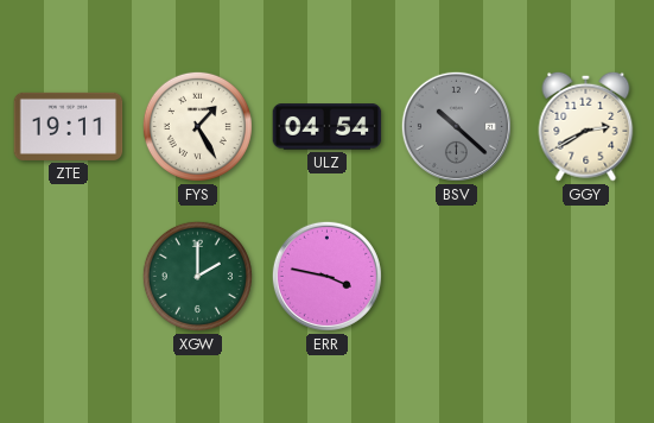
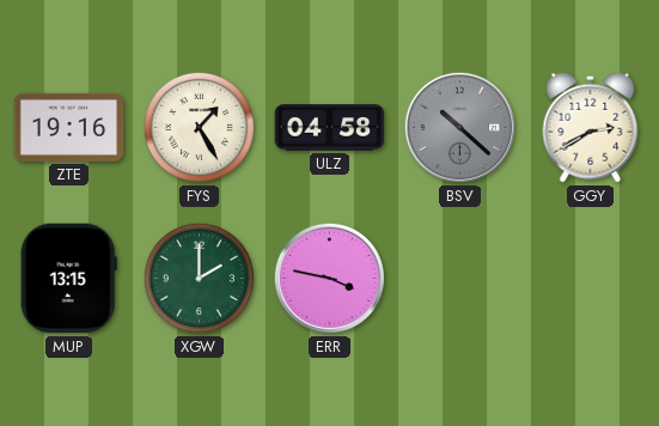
ZTE: 19:11 -> 19:16
ULZ: 04:54 -> 04:58
MUP: none -> 13:15
